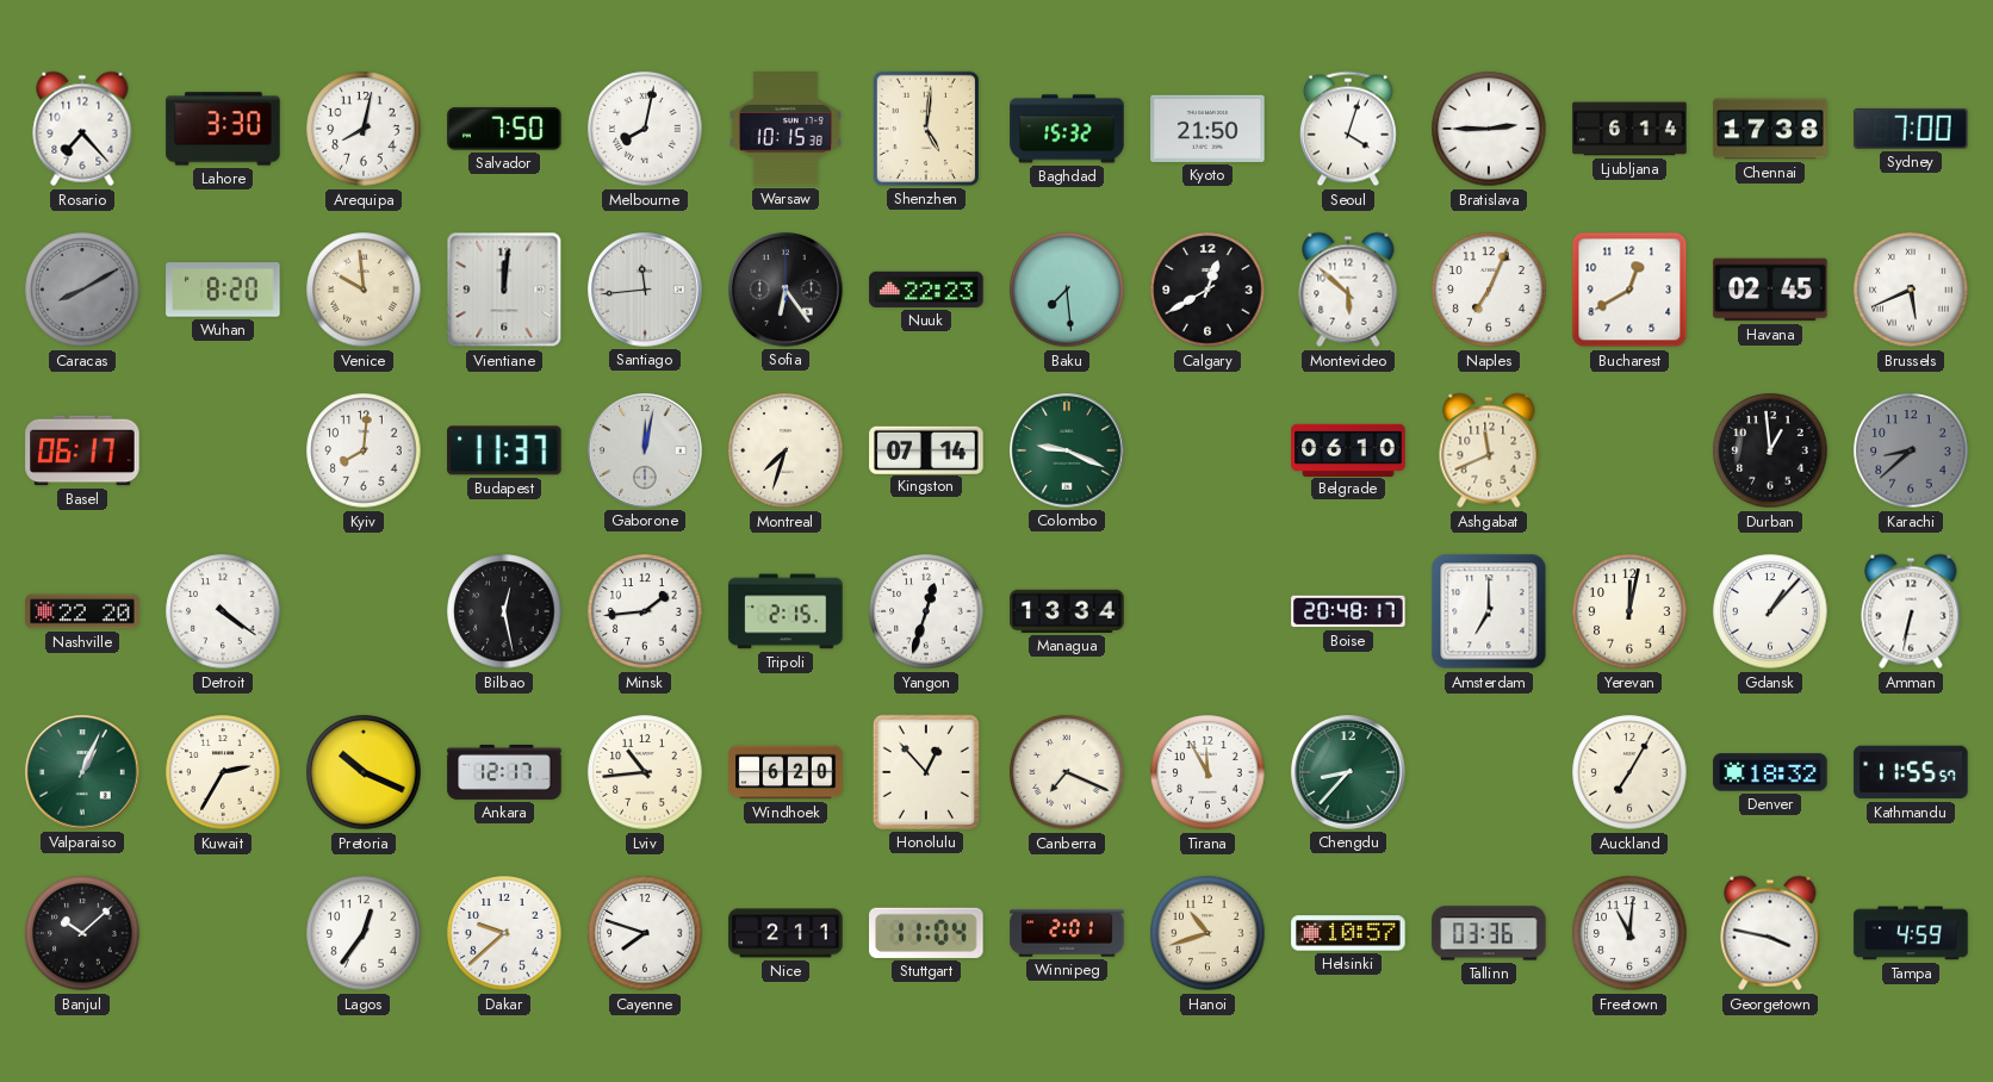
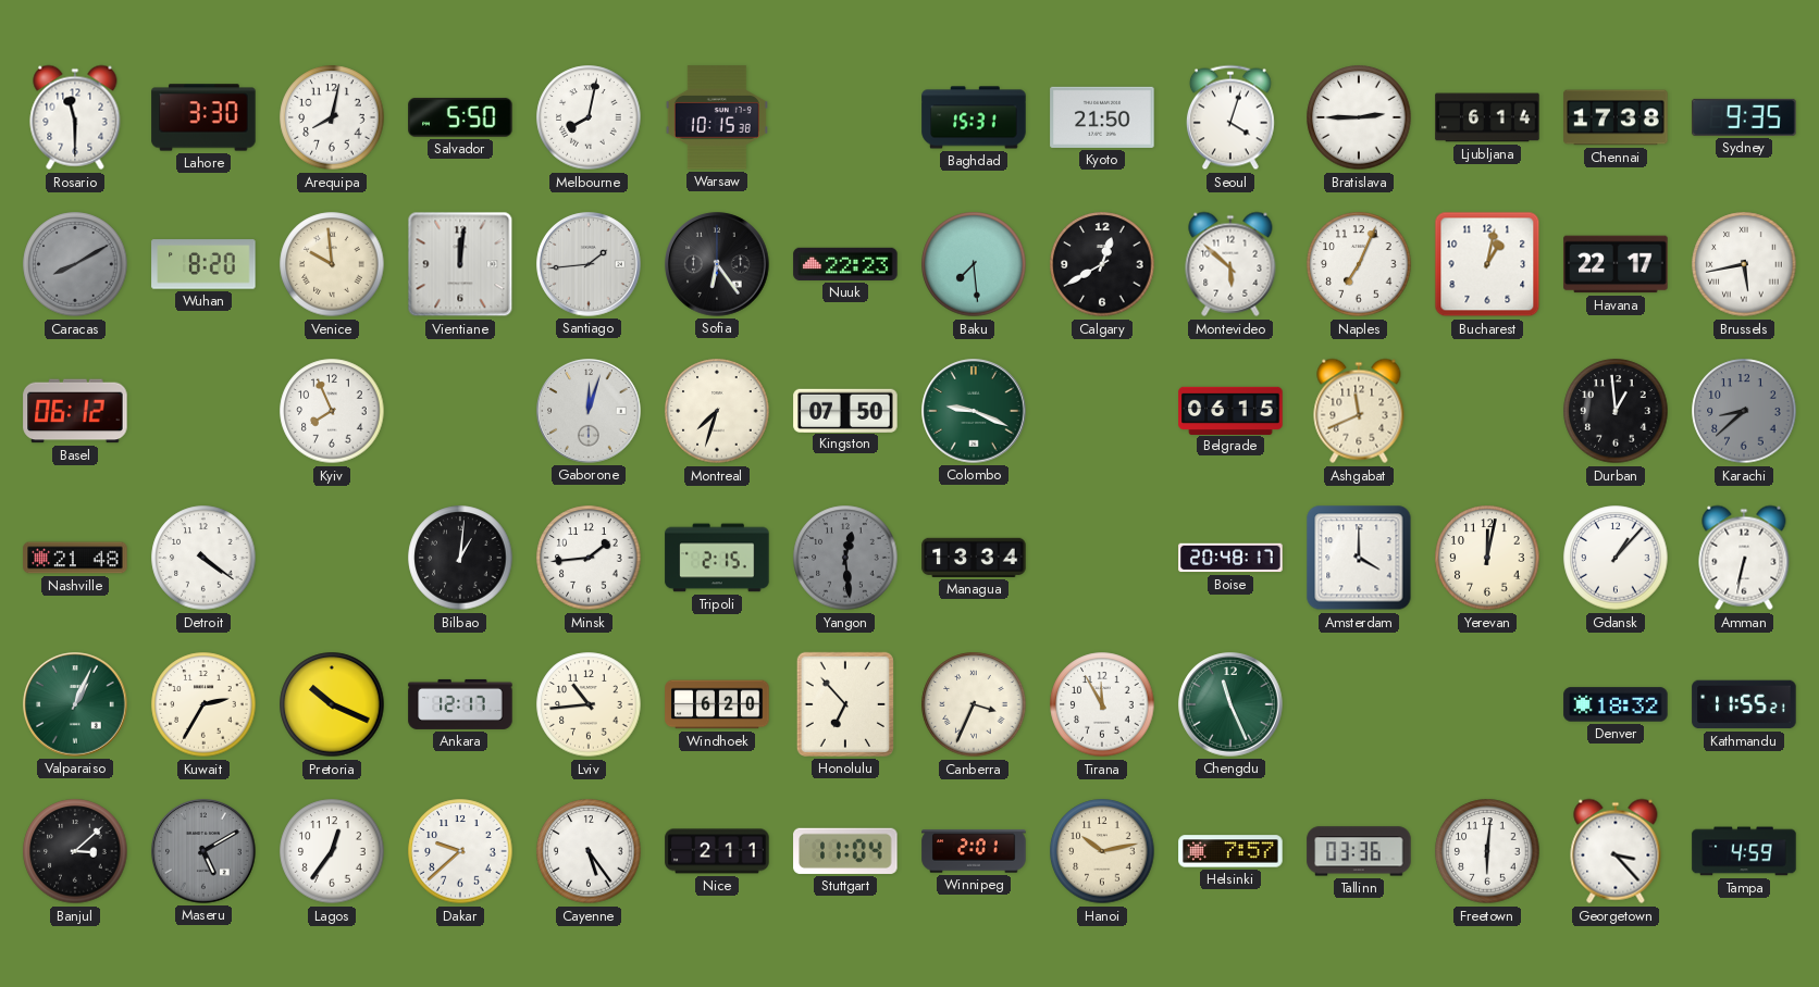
Rosario: 7:23 -> 11:30
Salvador: 7:50 -> 5:50
Shenzhen: 5:01 -> none
Baghdad: 15:32 -> 15:31
Sydney: 7:00 -> 9:35
Santiago: 11:44 -> 1:44
Bucharest: 12:40 -> 1:02
Havana: 02:45 -> 22:17
Brussels: 5:41 -> 5:43
Basel: 06:17 -> 06:12
Kyiv: 8:01 -> 7:56
Budapest: 11:37 -> none
Gaborone: 12:02 -> 12:03
Kingston: 07:14 -> 07:50
Belgrade: 06:10 -> 06:15
Nashville: 22:20 -> 21:48
Bilbao: 12:28 -> 1:01
Yangon: 12:33 -> 12:29
Yangon dial: white -> grey
Amsterdam: 7:00 -> 4:00
Honolulu: 12:53 -> 6:53
Canberra: 7:19 -> 3:34
Chengdu: 8:37 -> 11:26
Auckland: 7:05 -> none
Kathmandu: 11:55:57 -> 11:55:21
Banjul: 10:08 -> 3:08
Maseru: none -> 5:10
Cayenne: 7:48 -> 5:24
Hanoi: 10:42 -> 10:13
Helsinki: 10:57 -> 7:57
Freetown: 11:01 -> 6:01
Georgetown: 3:47 -> 3:23
